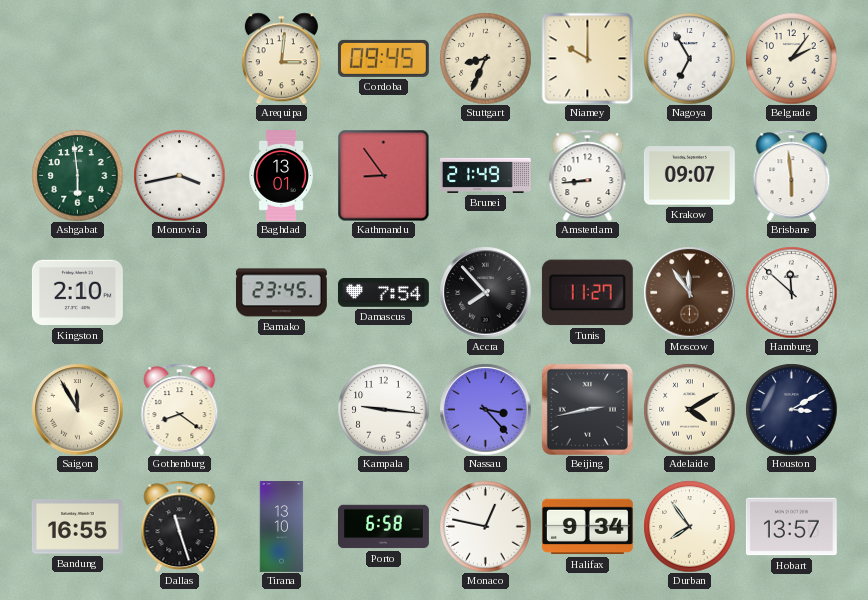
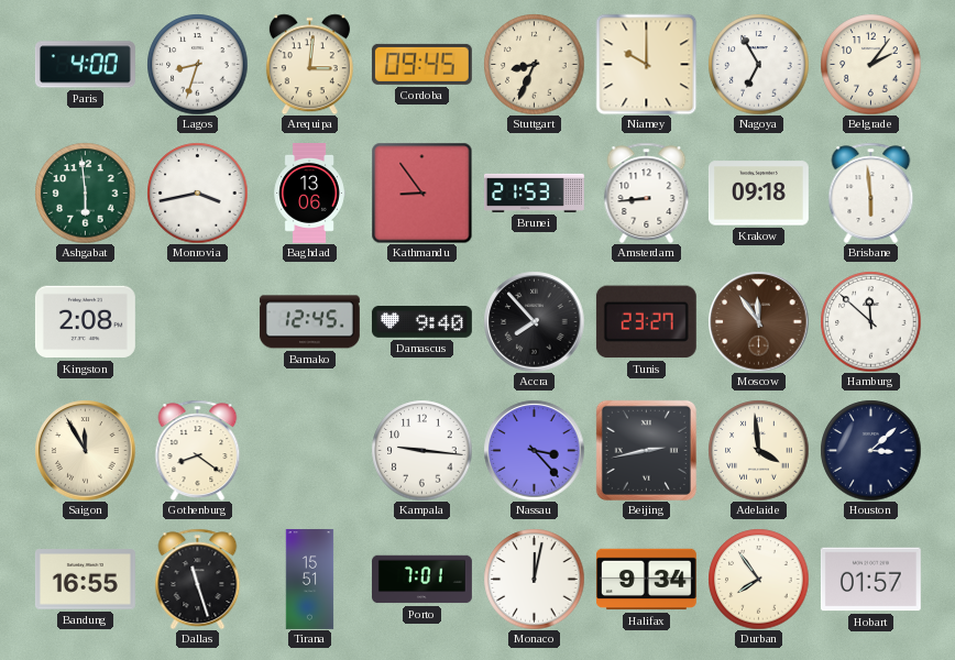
Paris: none -> 4:00
Lagos: none -> 8:33
Baghdad: 13:01 -> 13:06
Brunei: 21:49 -> 21:53
Krakow: 09:07 -> 09:18
Kingston: 2:10 -> 2:08
Bamako: 23:45 -> 12:45
Damascus: 7:54 -> 9:40
Tunis: 11:27 -> 23:27
Adelaide: 4:10 -> 3:59
Houston: 3:10 -> 3:08
Tirana: 13:10 -> 15:51
Porto: 6:58 -> 7:01
Monaco: 12:47 -> 12:02
Hobart: 13:57 -> 01:57
